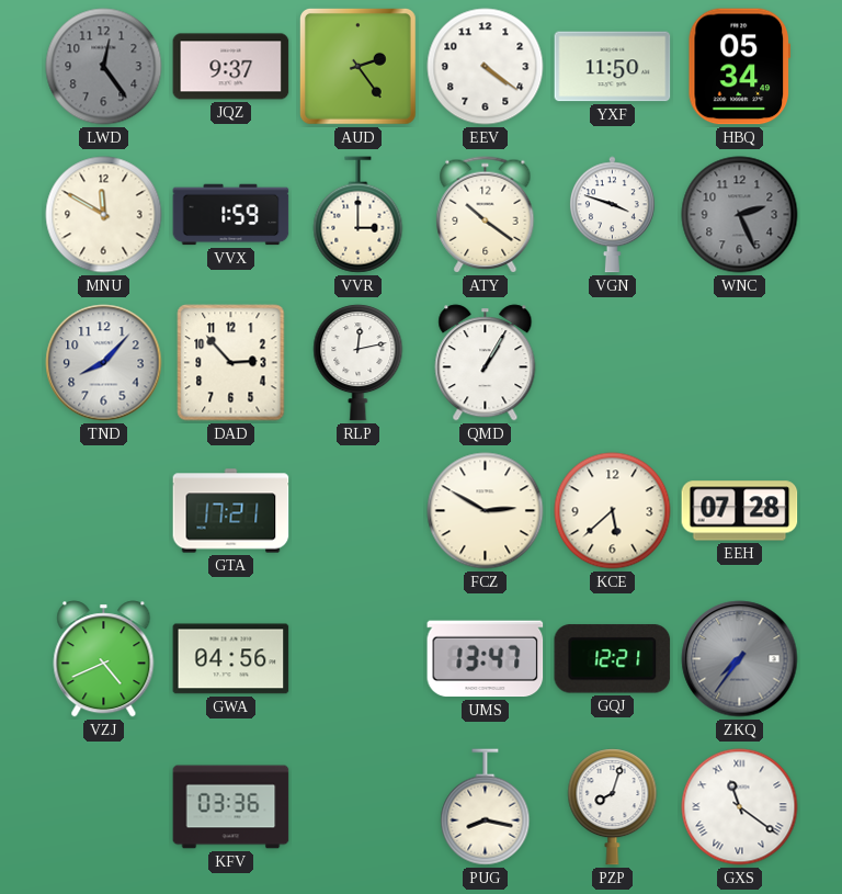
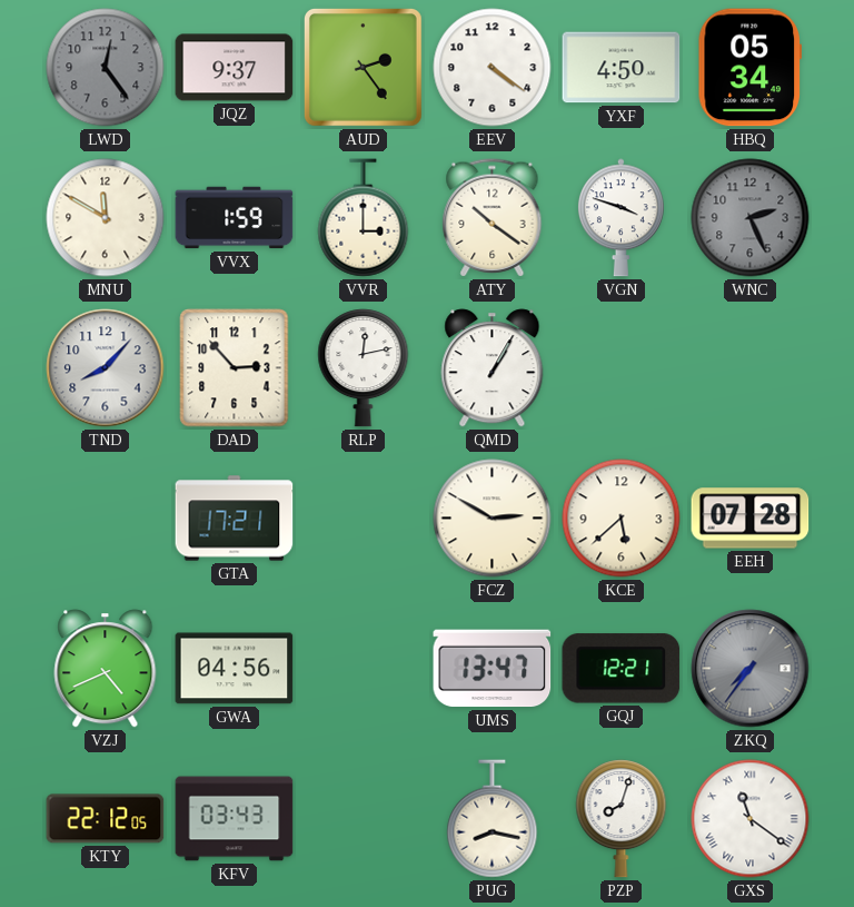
YXF: 11:50 -> 4:50
KTY: none -> 22:12
KFV: 03:36 -> 03:43
